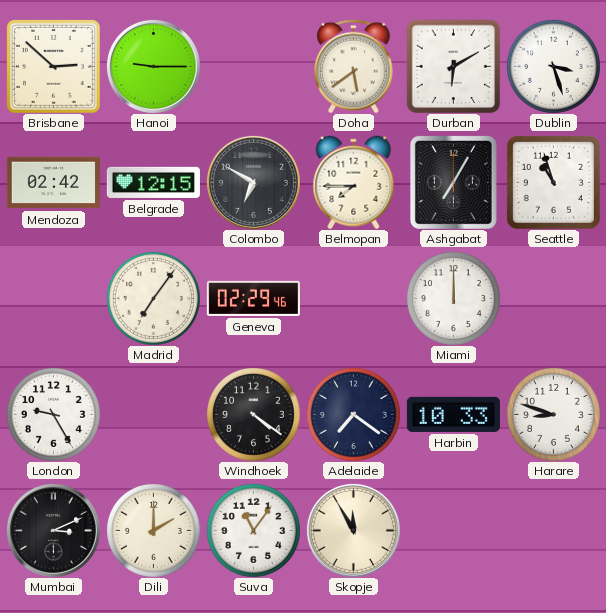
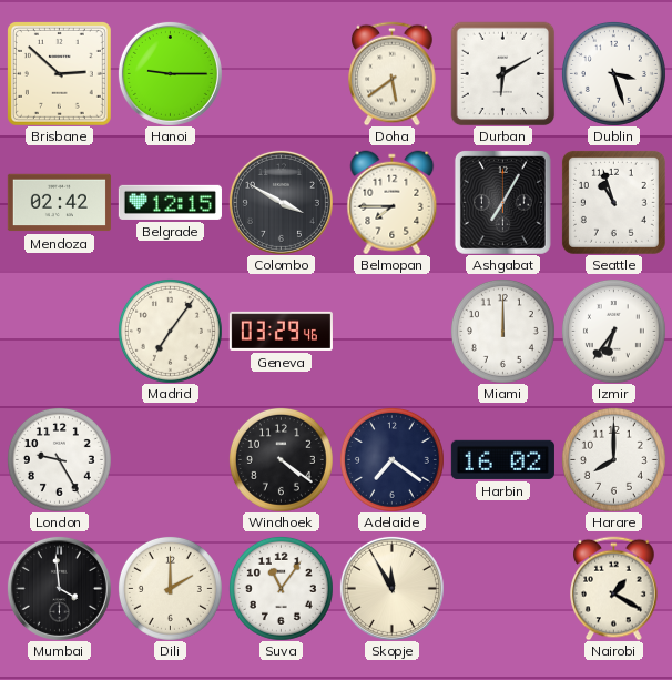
Colombo: 6:50 -> 3:50
Geneva: 02:29 -> 03:29
Izmir: none -> 6:36
Harbin: 10:33 -> 16:02
Harare: 8:48 -> 8:00
Mumbai: 3:11 -> 3:59
Nairobi: none -> 1:20
